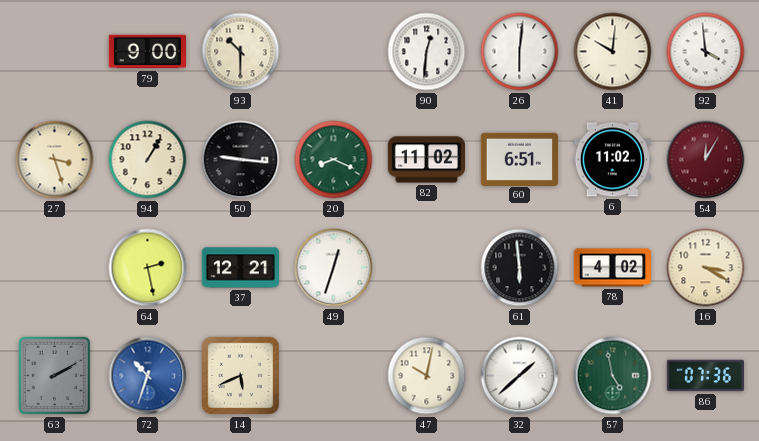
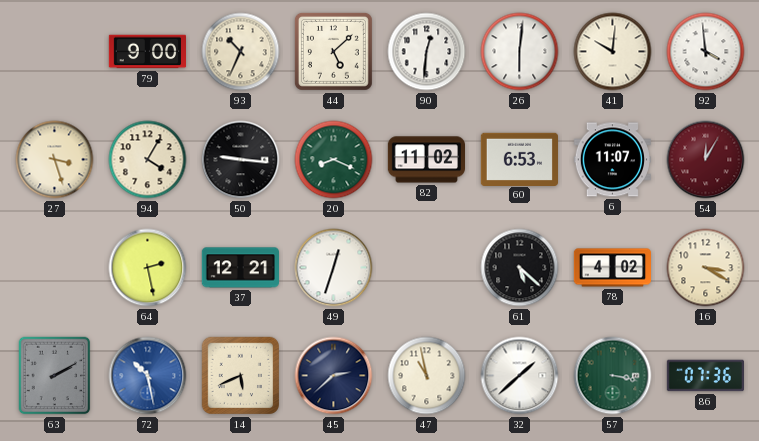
93: 10:30 -> 10:34
44: none -> 5:08
94: 1:05 -> 4:05
60: 6:51 -> 6:53
6: 11:02 -> 11:07
61: 5:59 -> 5:22
72: 10:33 -> 10:28
45: none -> 2:38
47: 10:02 -> 10:58
57: 4:58 -> 3:17
